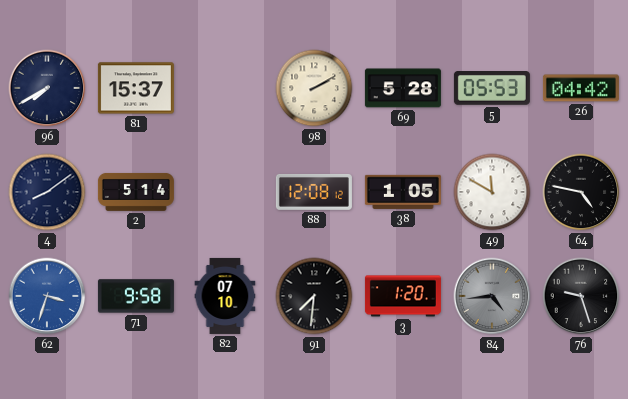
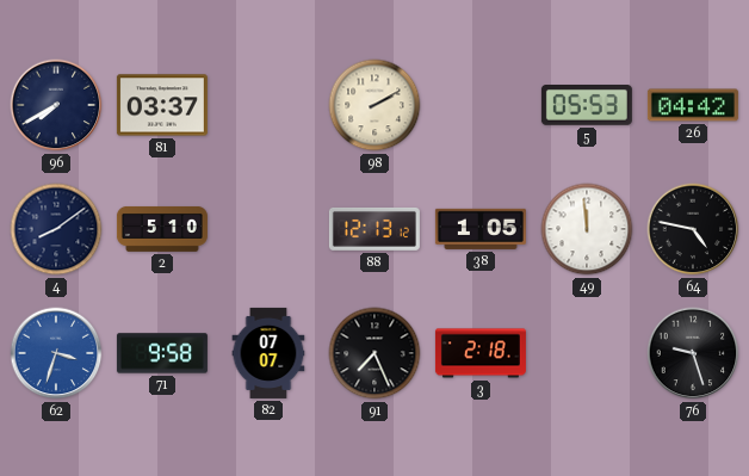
81: 15:37 -> 03:37
69: 5:28 -> none
2: 5:14 -> 5:10
88: 12:08 -> 12:13
49: 11:50 -> 11:59
82: 07:10 -> 07:07
91: 7:31 -> 7:26
3: 1:20 -> 2:18
84: 4:44 -> none
